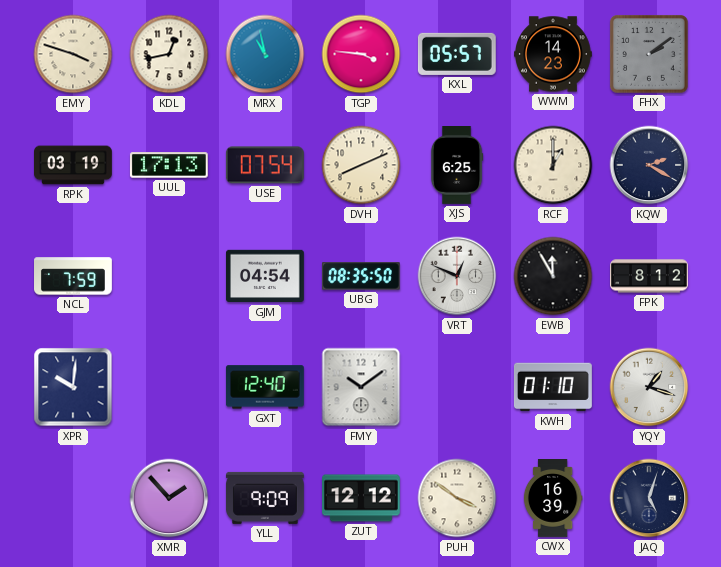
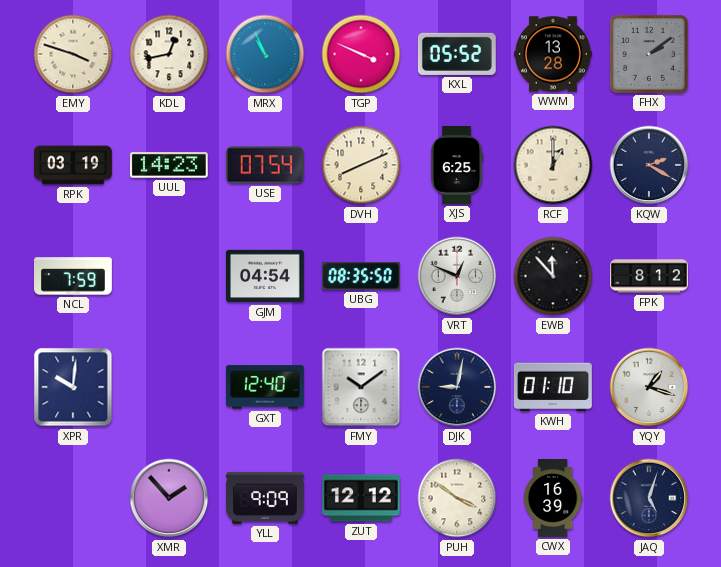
MRX: 10:58 -> 10:56
TGP: 3:46 -> 3:49
KXL: 05:57 -> 05:52
WWM: 14:23 -> 13:28
UUL: 17:13 -> 14:23
EWB: 11:55 -> 11:53
DJK: none -> 9:02
